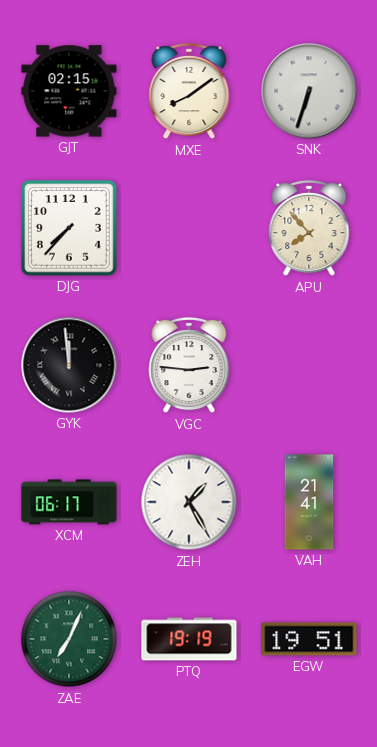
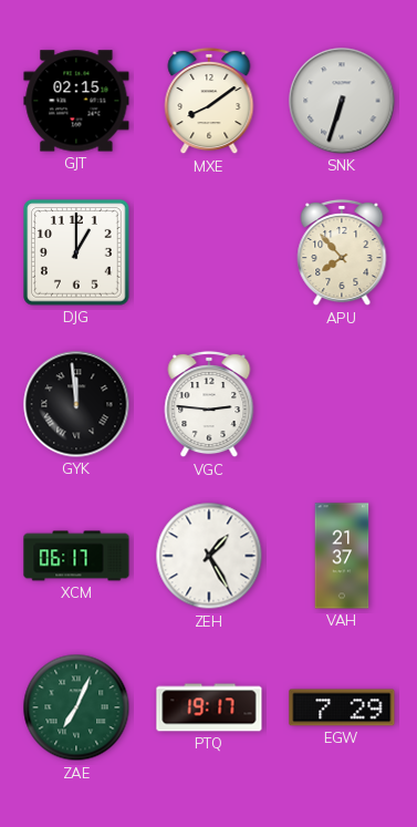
DJG: 7:37 -> 1:00
VAH: 21:41 -> 21:37
PTQ: 19:19 -> 19:17
EGW: 19:51 -> 7:29
